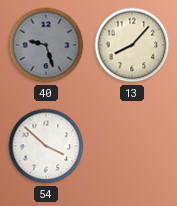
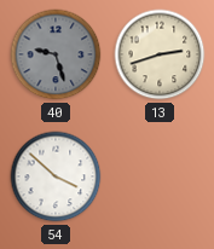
13: 8:07 -> 2:42
